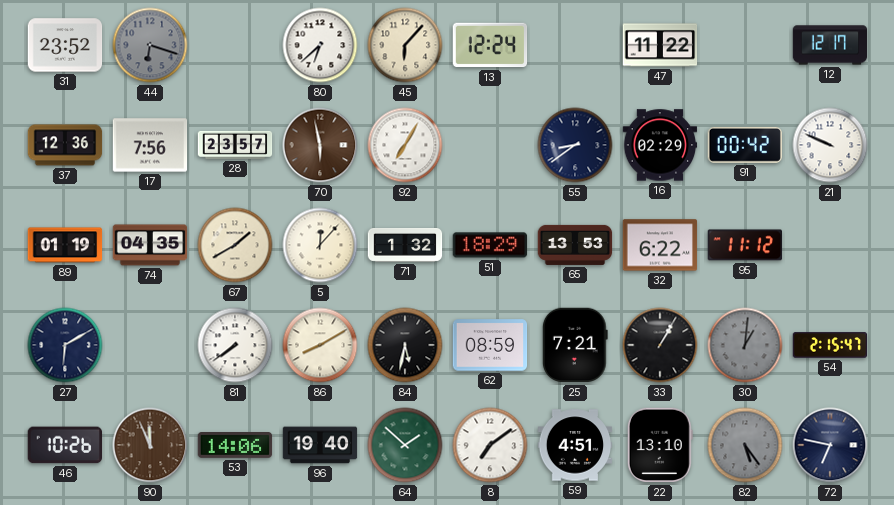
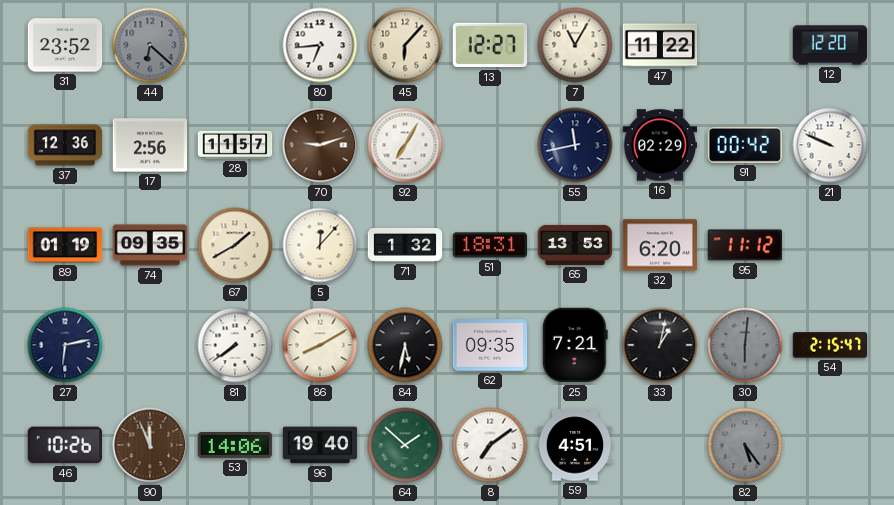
44: 6:18 -> 6:22
80: 6:38 -> 6:44
13: 12:24 -> 12:27
7: none -> 11:05
12: 12:17 -> 12:20
17: 7:56 -> 2:56
28: 23:57 -> 11:57
70: 5:58 -> 9:12
55: 8:39 -> 11:43
74: 04:35 -> 09:35
51: 18:29 -> 18:31
32: 6:22 -> 6:20
27: 6:10 -> 6:13
62: 08:59 -> 09:35
33: 1:05 -> 1:02
30: 1:01 -> 6:01
22: 13:10 -> none
72: 6:47 -> none
